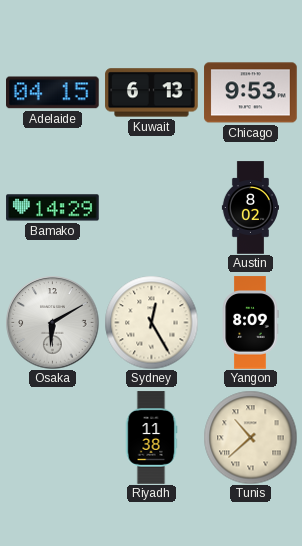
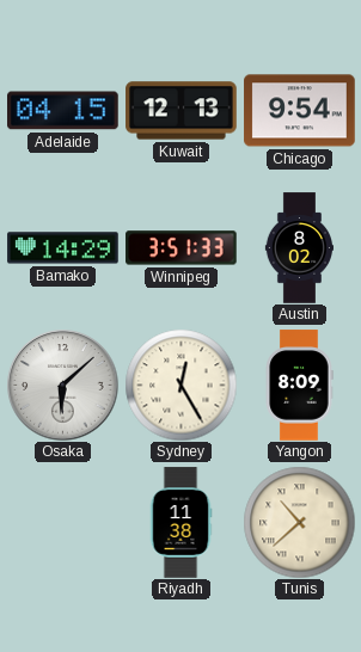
Kuwait: 6:13 -> 12:13
Chicago: 9:53 -> 9:54
Winnipeg: none -> 3:51
Osaka: 6:10 -> 6:08
